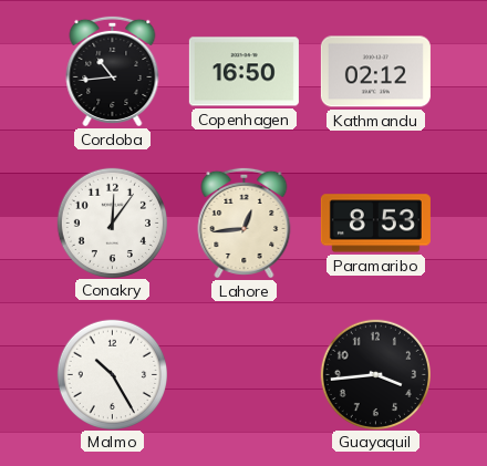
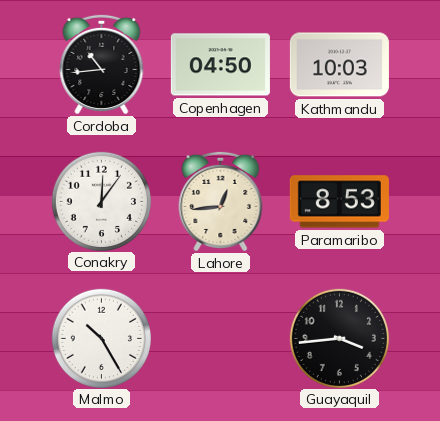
Copenhagen: 16:50 -> 04:50
Kathmandu: 02:12 -> 10:03
